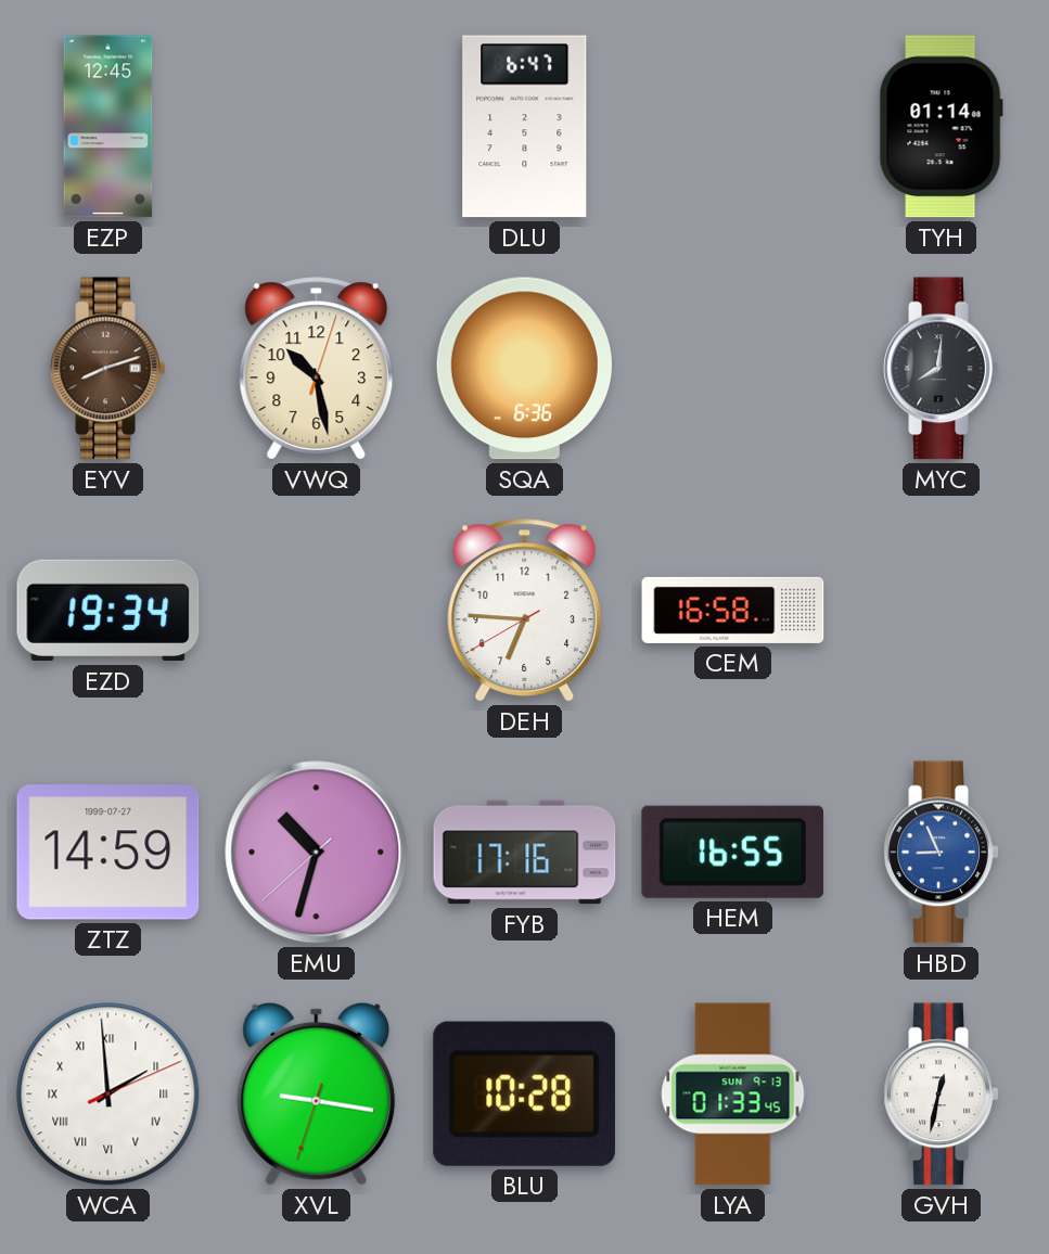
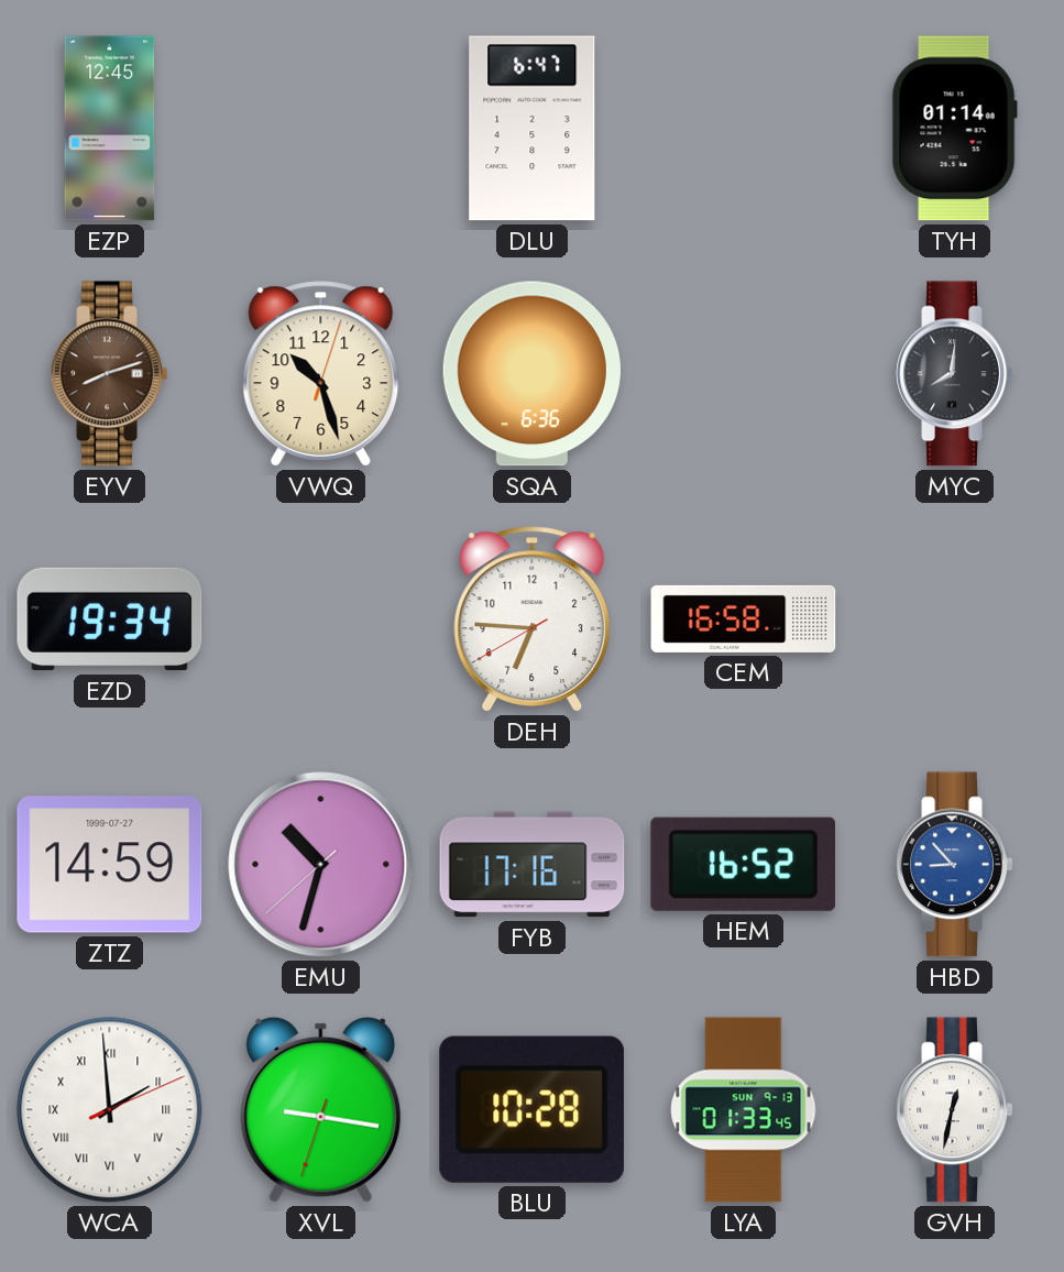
VWQ: 10:28 -> 10:27
HEM: 16:55 -> 16:52
HBD: 8:56 -> 8:53
